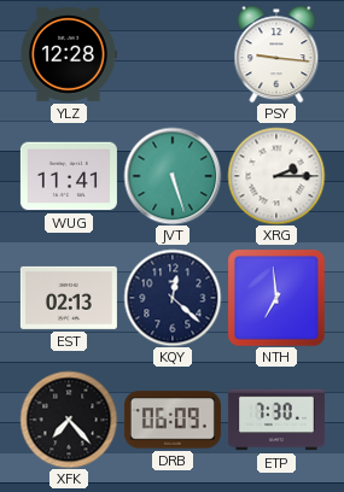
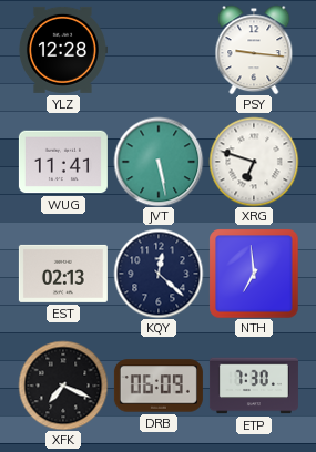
JVT: 5:27 -> 5:28
XRG: 2:15 -> 6:48
XFK: 7:23 -> 7:19
